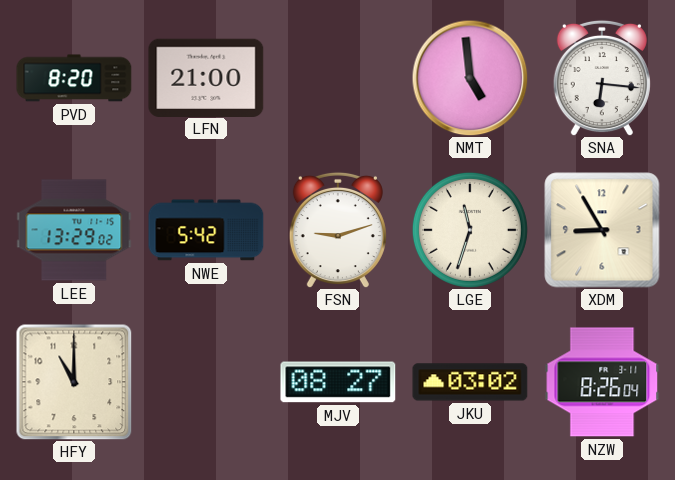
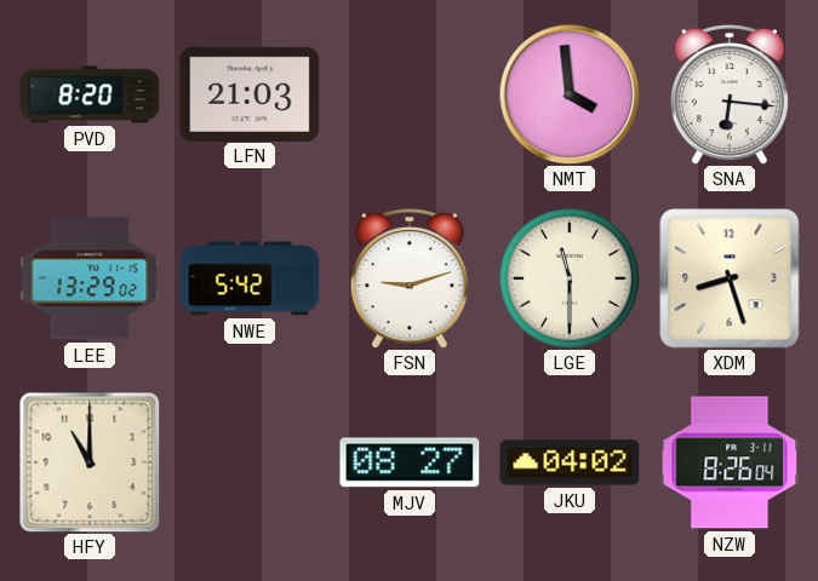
LFN: 21:00 -> 21:03
NMT: 4:59 -> 3:59
LGE: 11:33 -> 11:30
XDM: 8:55 -> 8:27
JKU: 03:02 -> 04:02
